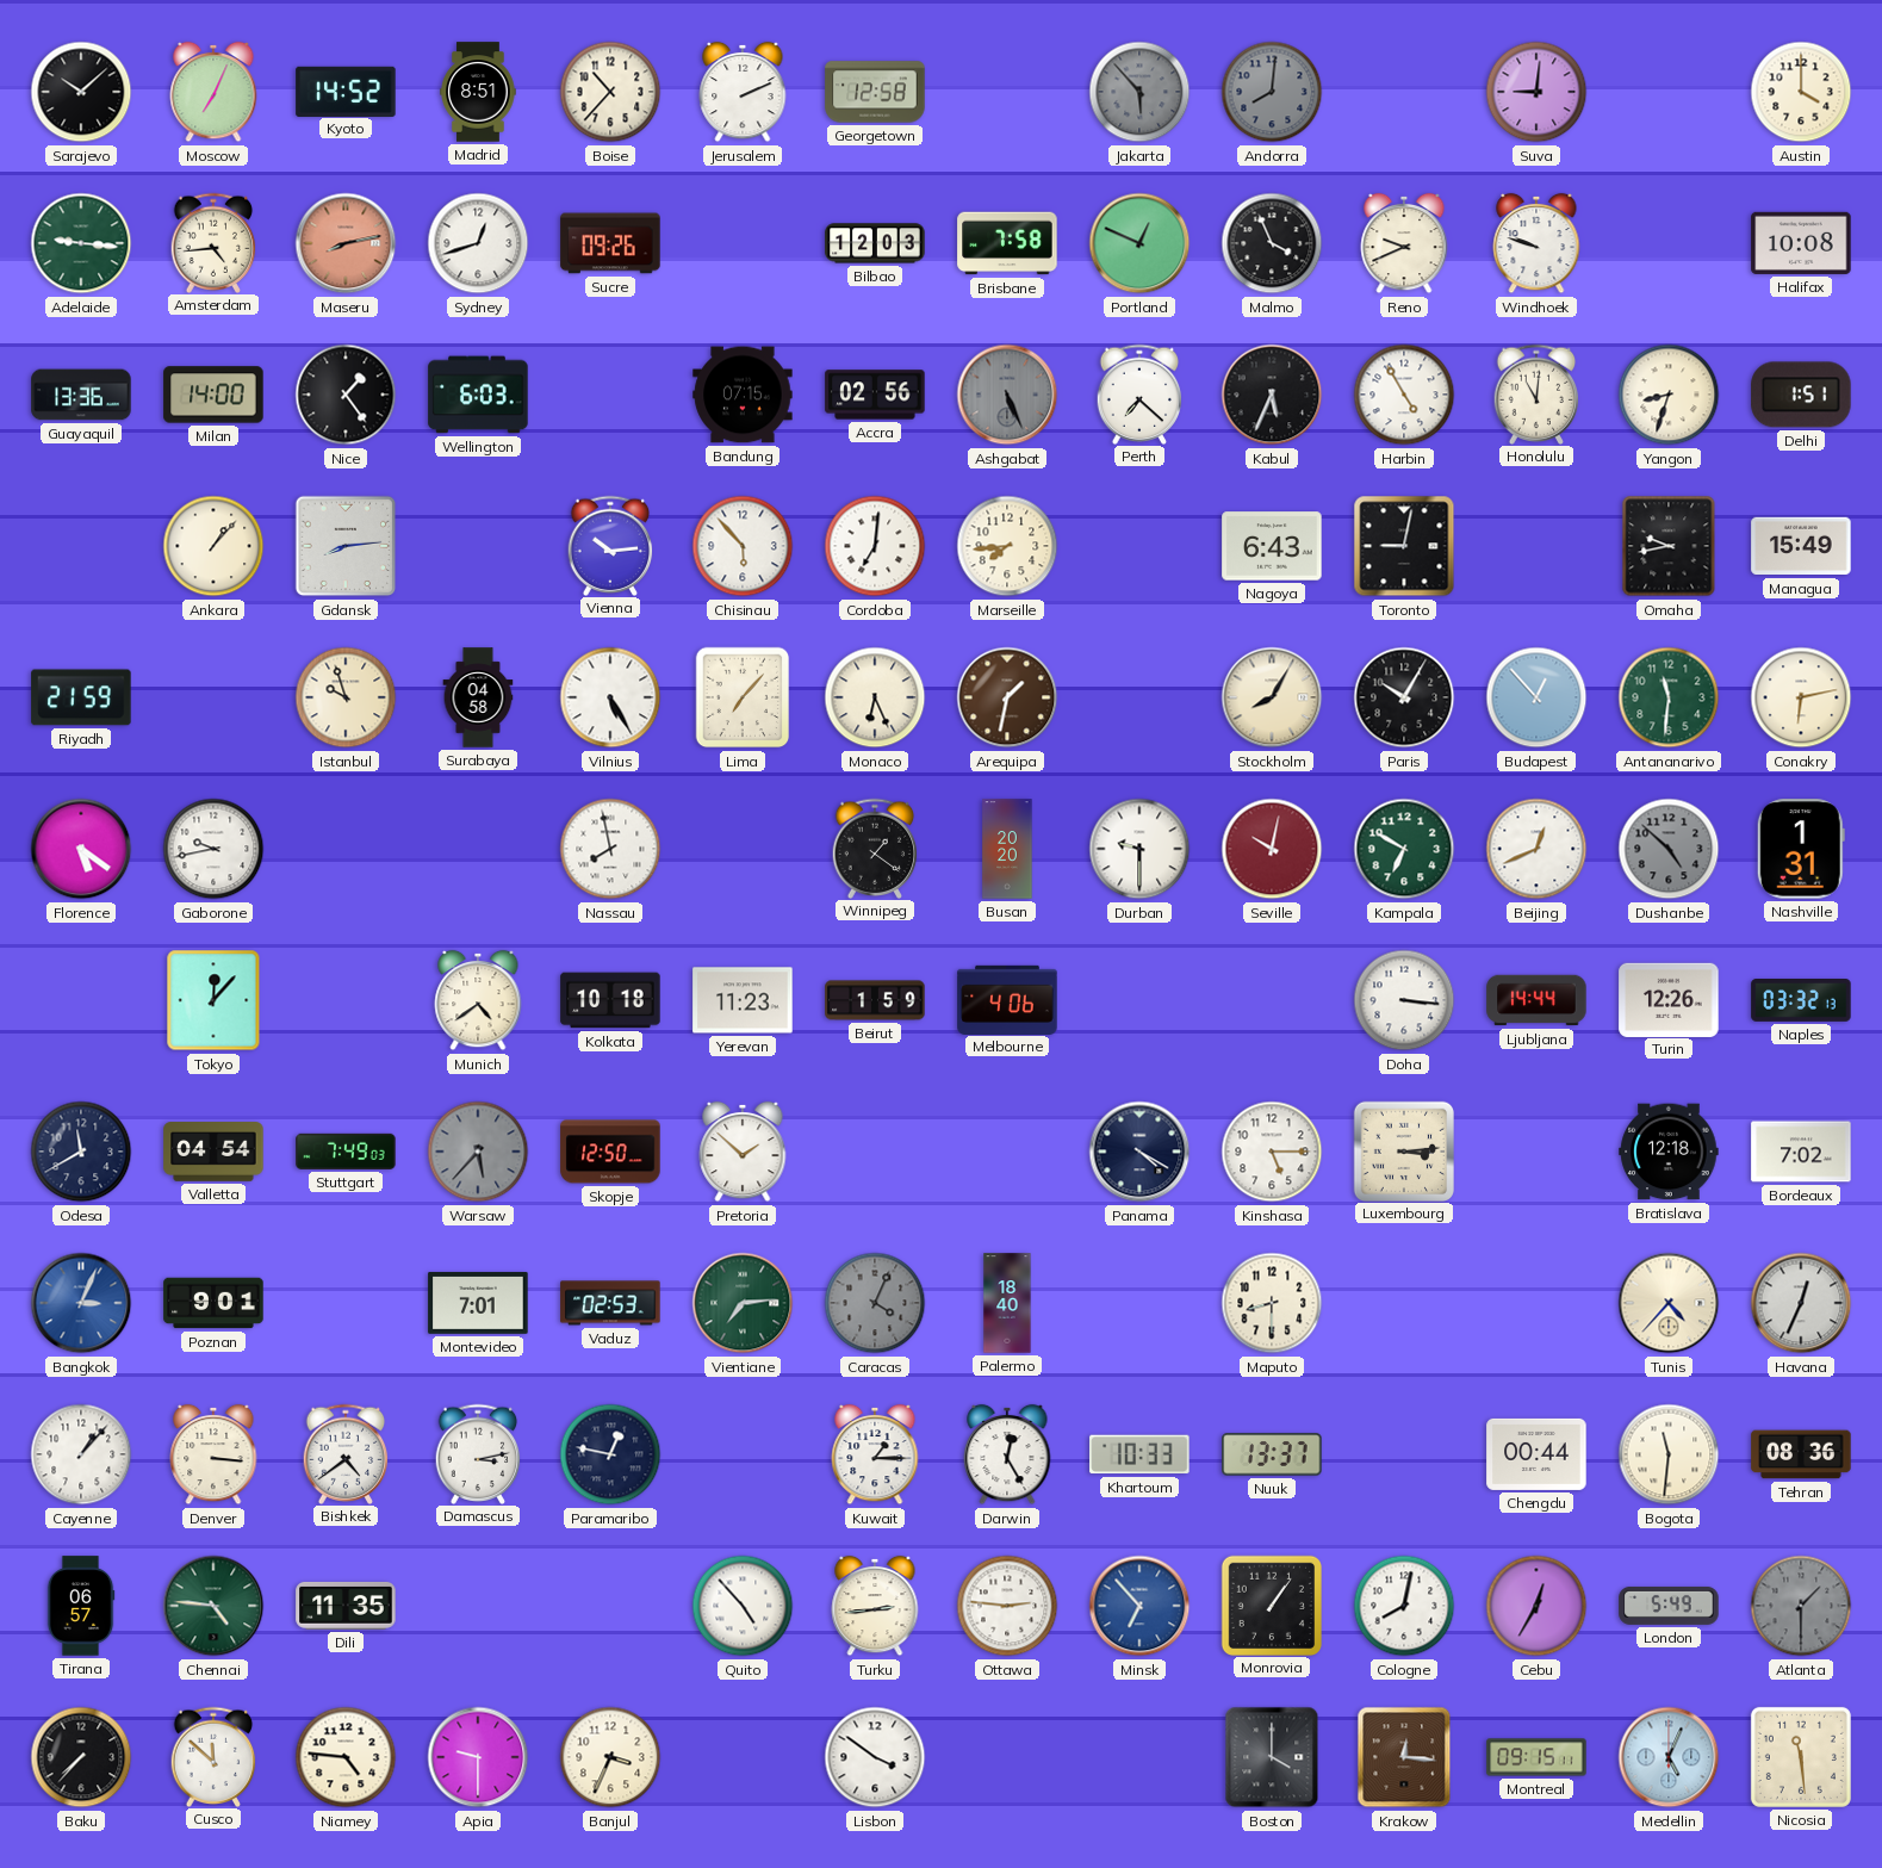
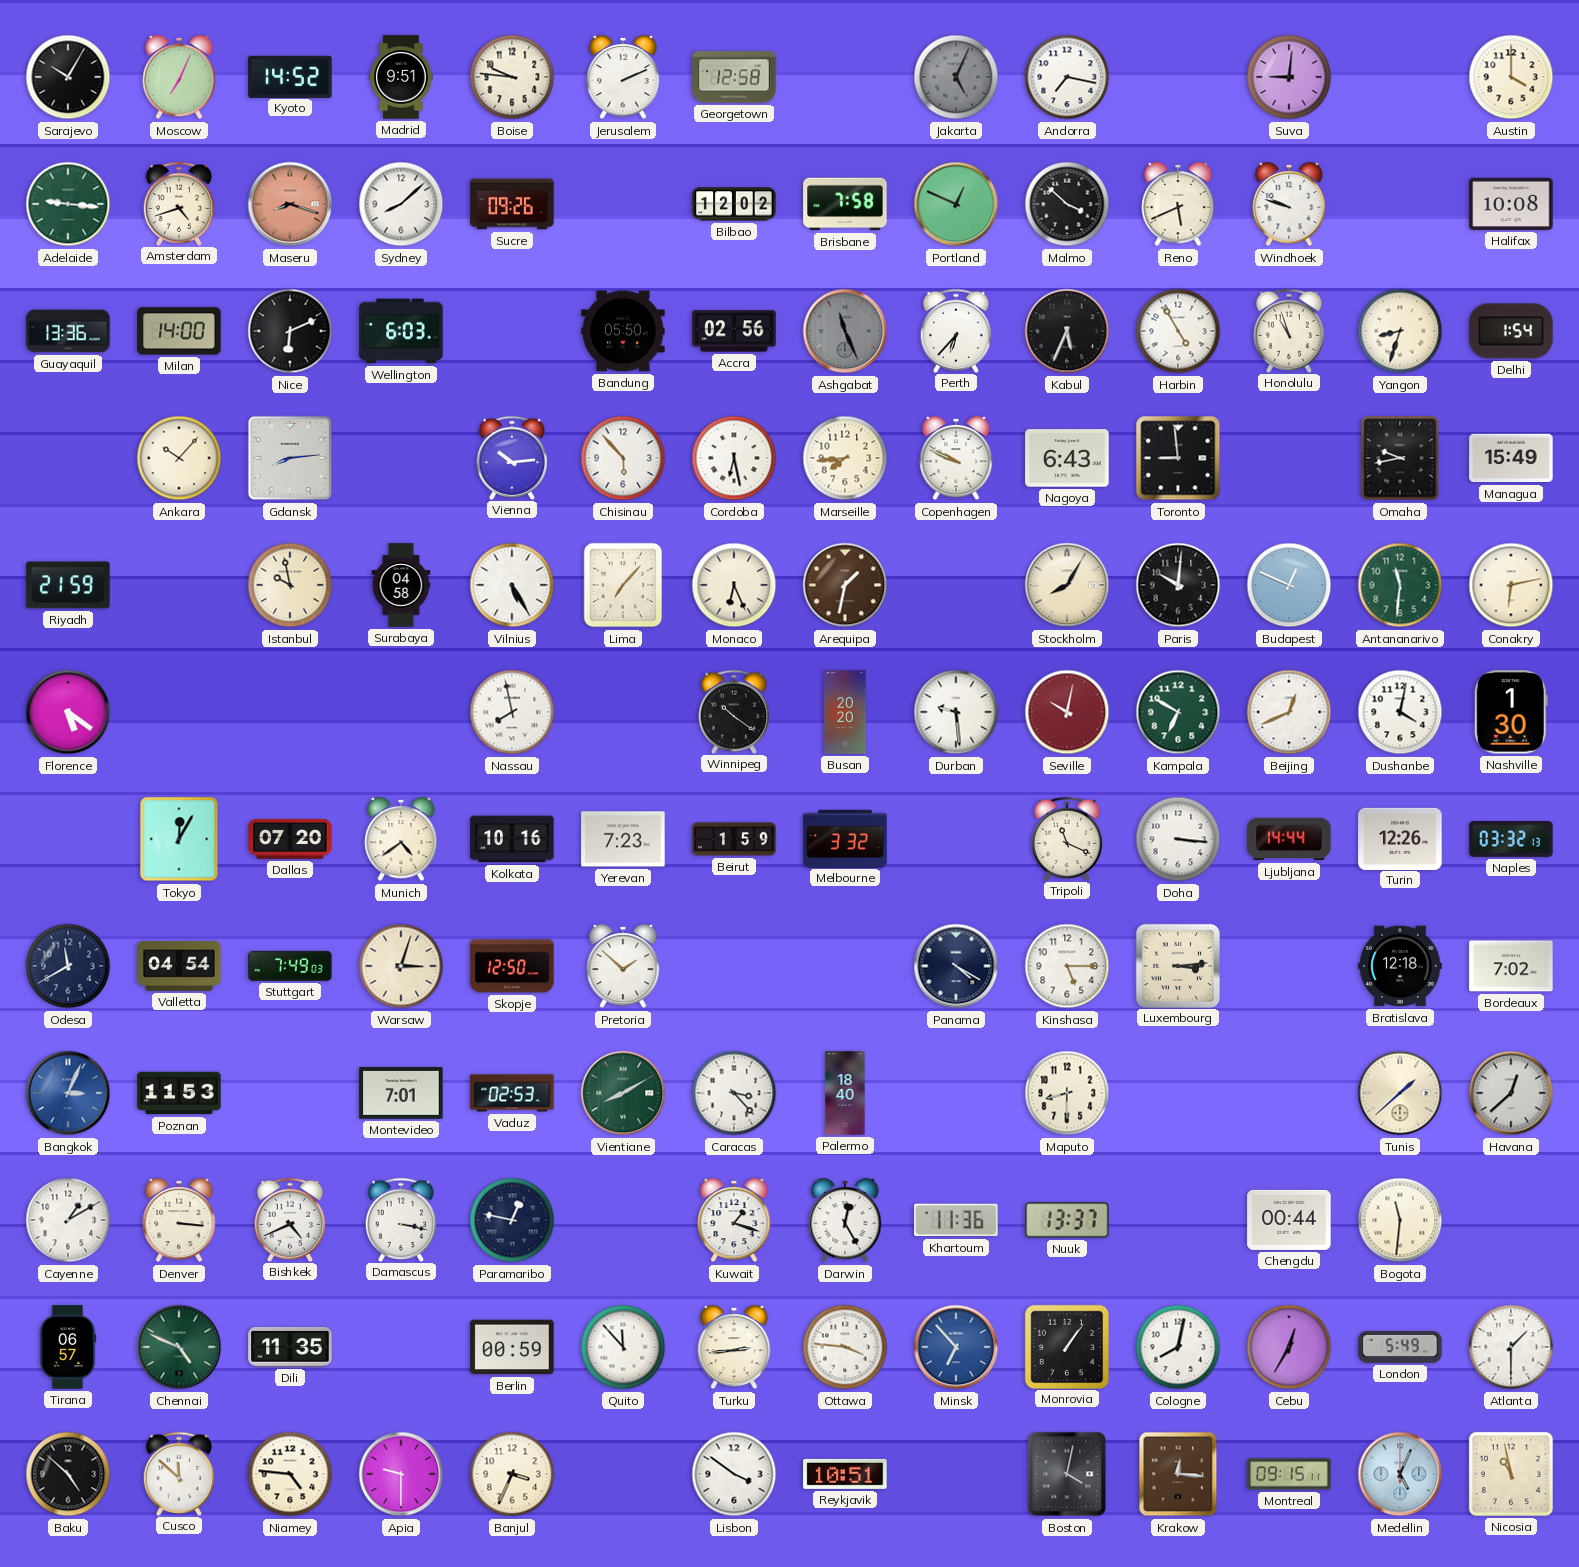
Sarajevo: 10:08 -> 10:05
Madrid: 8:51 -> 9:51
Boise: 10:37 -> 9:46
Jakarta: 5:53 -> 5:04
Andorra: 8:01 -> 7:17
Andorra dial: grey -> white
Amsterdam: 4:44 -> 4:42
Maseru: 8:13 -> 8:18
Sydney: 12:42 -> 8:08
Bilbao: 12:03 -> 12:02
Malmo: 3:56 -> 3:52
Reno: 9:41 -> 5:41
Nice: 1:24 -> 6:11
Bandung: 07:15 -> 05:50
Ashgabat: 5:26 -> 11:26
Perth: 7:22 -> 6:37
Honolulu: 11:01 -> 10:57
Delhi: 1:51 -> 1:54
Ankara: 1:07 -> 10:07
Cordoba: 7:01 -> 6:28
Copenhagen: none -> 9:49
Toronto: 9:02 -> 8:59
Istanbul: 9:57 -> 9:58
Paris: 10:05 -> 10:01
Budapest: 12:53 -> 12:49
Gaborone: 9:43 -> none
Winnipeg: 1:21 -> 10:21
Durban: 9:30 -> 9:29
Dushanbe: 4:52 -> 4:02
Dushanbe dial: grey -> white
Nashville: 1:31 -> 1:30
Tokyo: 12:07 -> 12:05
Dallas: none -> 07:20
Kolkata: 10:18 -> 10:16
Yerevan: 11:23 -> 7:23
Melbourne: 4:06 -> 3:32
Tripoli: none -> 11:19
Warsaw: 5:37 -> 3:03
Warsaw dial: grey -> cream
Poznan: 9:01 -> 11:53
Vientiane: 7:14 -> 8:10
Caracas: 4:04 -> 3:23
Caracas dial: grey -> white
Tunis: 4:37 -> 1:38
Havana: 12:34 -> 12:38
Cayenne: 1:07 -> 1:10
Bishkek: 4:39 -> 4:41
Damascus: 3:13 -> 3:17
Kuwait: 1:15 -> 1:18
Khartoum: 10:33 -> 11:36
Tehran: 08:36 -> none
Chennai: 4:46 -> 4:49
Berlin: none -> 00:59
Quito: 4:53 -> 11:53
Ottawa: 2:46 -> 3:46
Atlanta dial: grey -> white
Baku: 7:37 -> 4:52
Reykjavik: none -> 10:51
Boston: 4:00 -> 4:02
Nicosia: 11:29 -> 10:58
